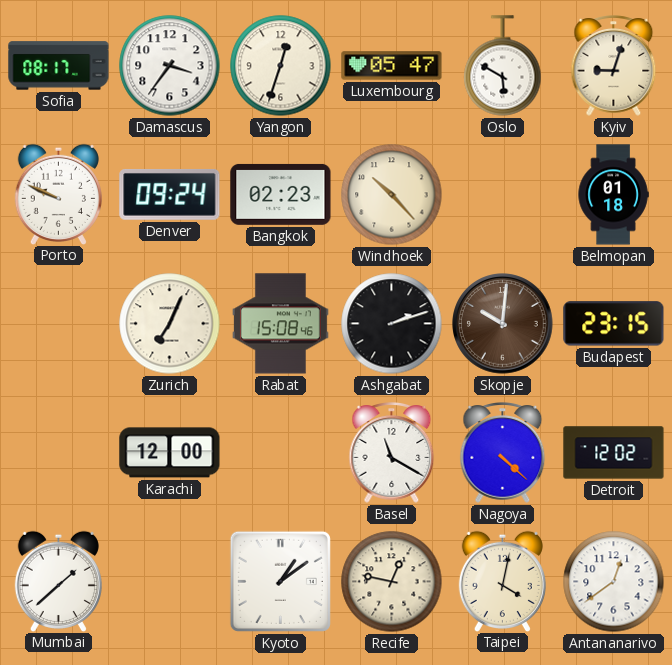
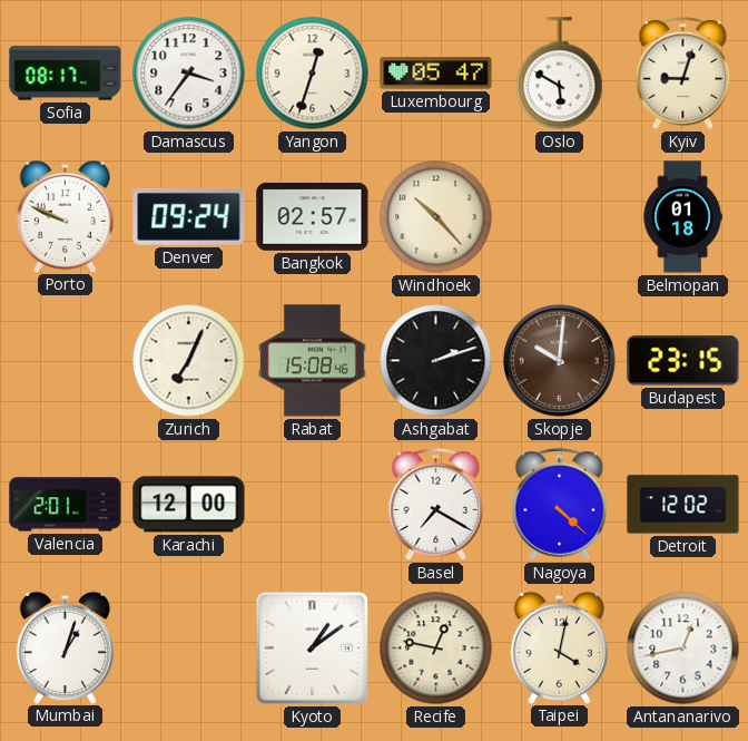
Bangkok: 02:23 -> 02:57
Valencia: none -> 2:01
Basel: 11:20 -> 7:20
Mumbai: 1:38 -> 1:03
Antananarivo: 12:39 -> 12:43
